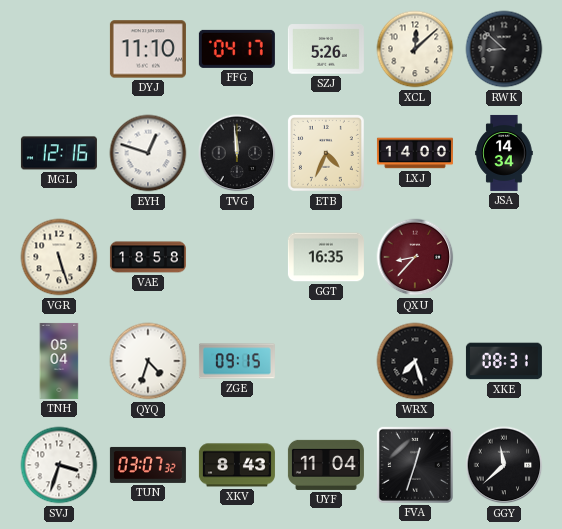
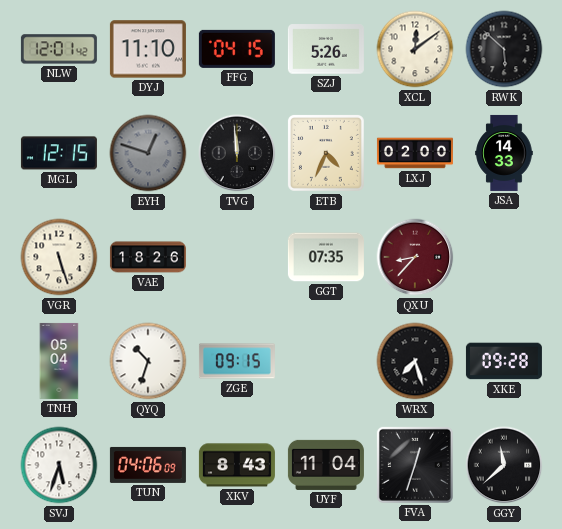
NLW: none -> 12:01
FFG: 04:17 -> 04:15
XCL: 12:08 -> 12:09
RWK: 8:52 -> 5:52
MGL: 12:16 -> 12:15
EYH dial: white -> grey
LXJ: 14:00 -> 02:00
JSA: 14:34 -> 14:33
VAE: 18:58 -> 18:26
GGT: 16:35 -> 07:35
QYQ: 4:33 -> 10:33
XKE: 08:31 -> 09:28
SVJ: 3:33 -> 5:33
TUN: 03:07 -> 04:06
